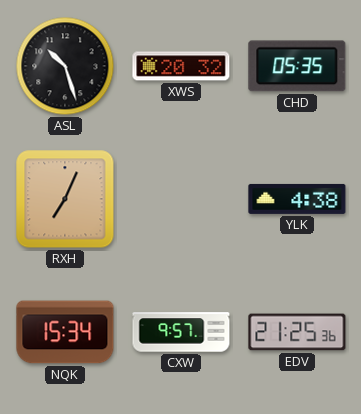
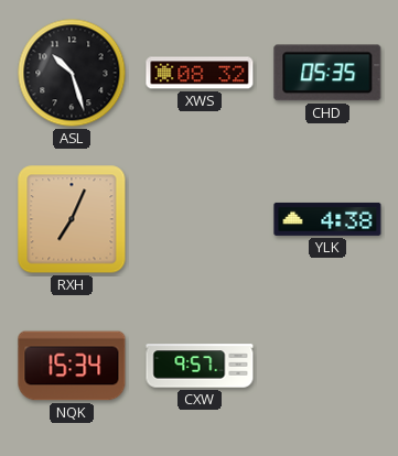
XWS: 20:32 -> 08:32
EDV: 21:25 -> none
